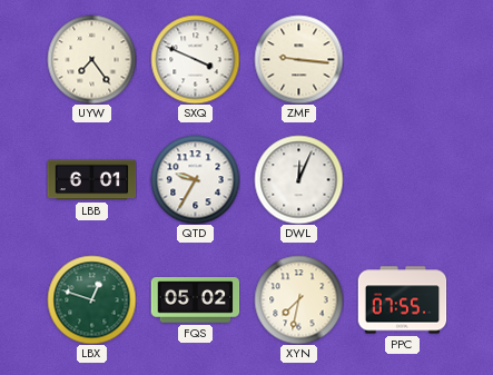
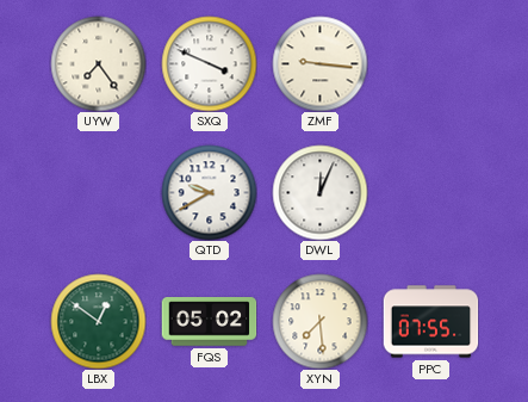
LBB: 6:01 -> none
QTD: 9:35 -> 9:40
LBX: 12:48 -> 12:51
XYN: 7:32 -> 7:29
